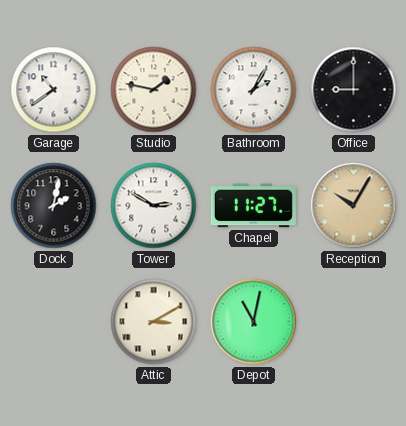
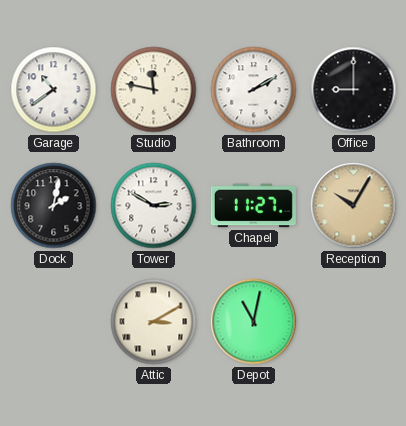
Studio: 1:47 -> 11:47
Bathroom: 2:05 -> 2:10
